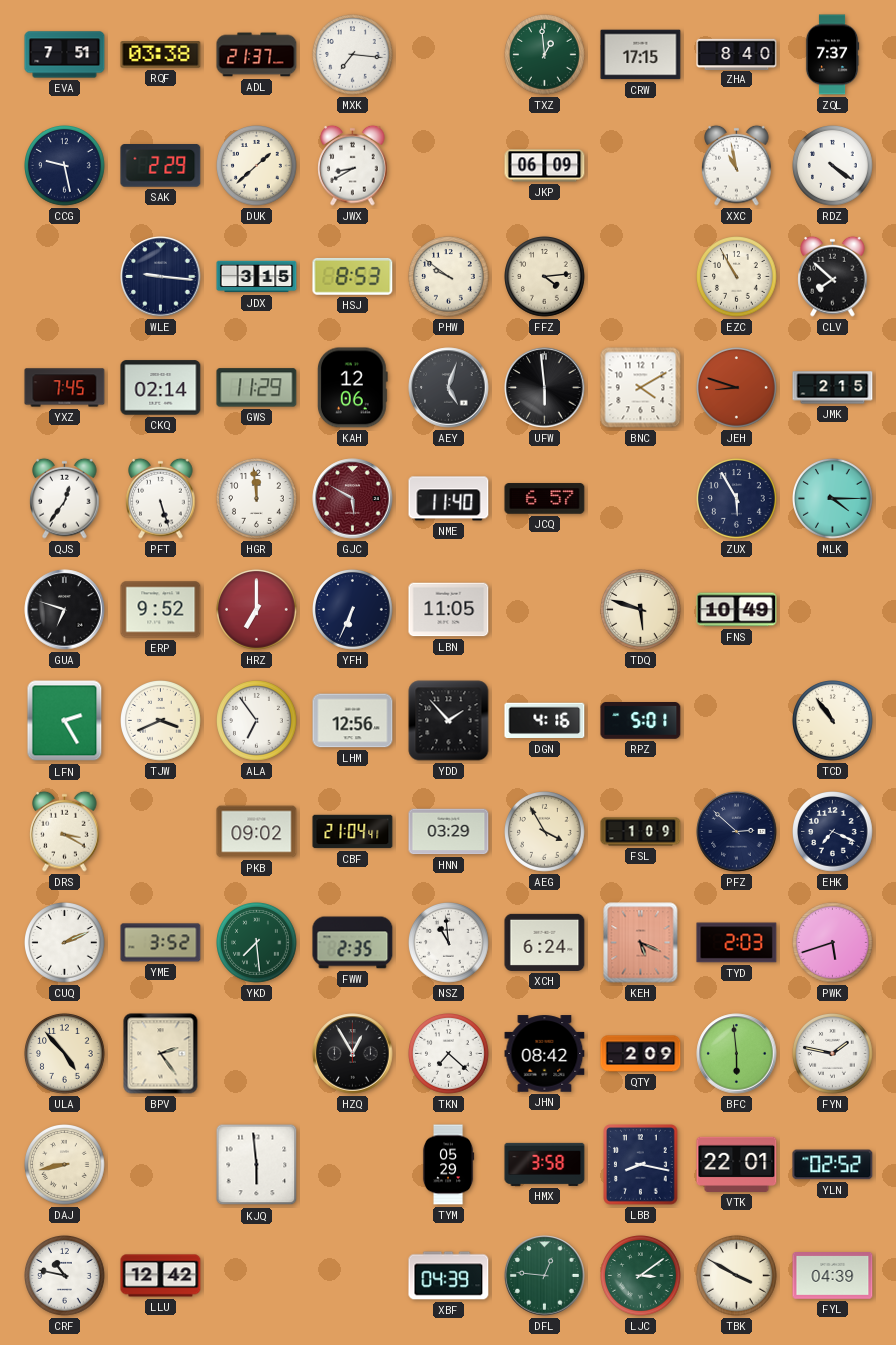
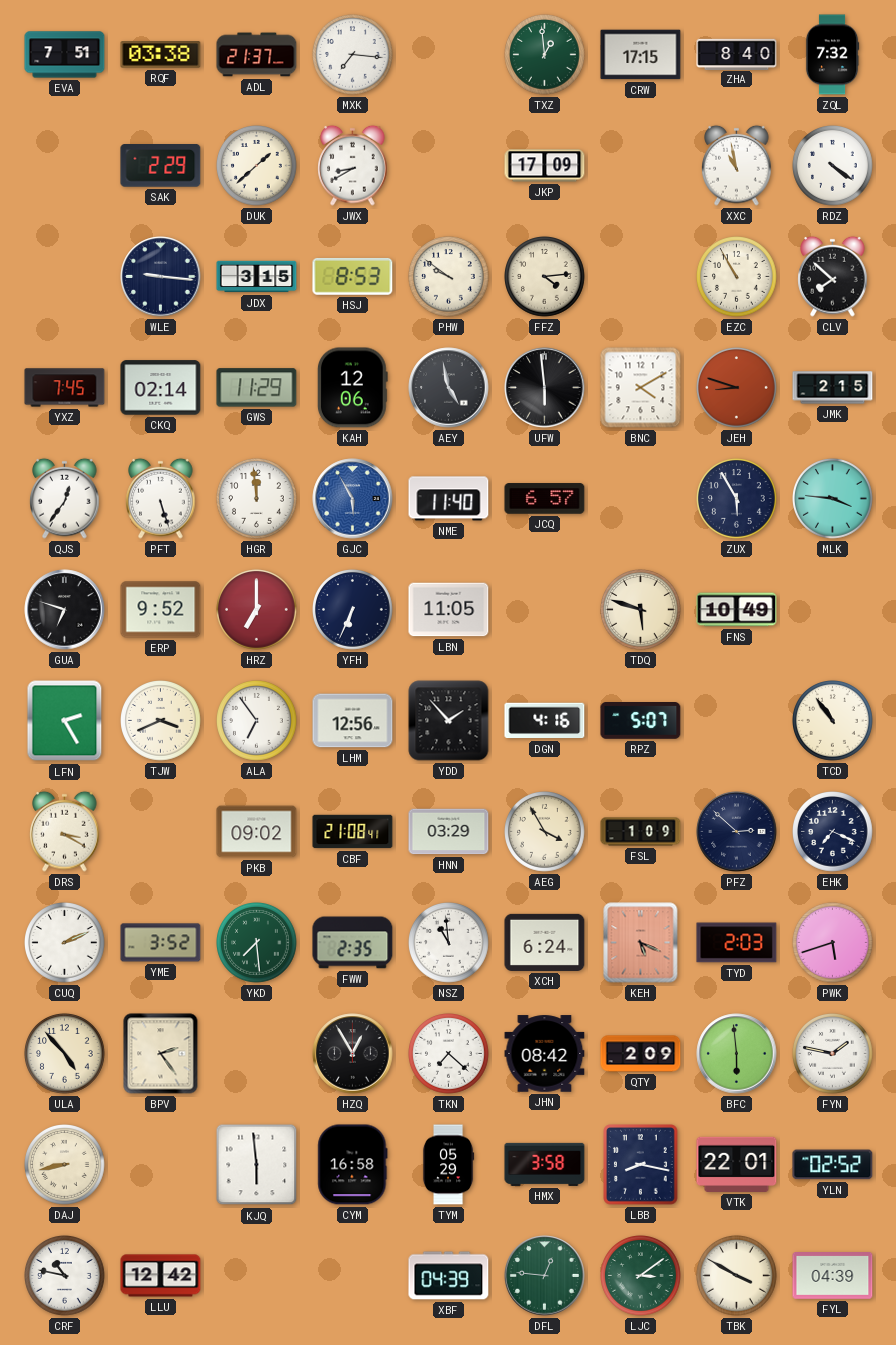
ZQL: 7:37 -> 7:32
CCG: 9:28 -> none
JKP: 06:09 -> 17:09
AEY: 5:03 -> 4:58
GJC: 5:50 -> 5:55
GJC dial: burgundy -> blue
MLK: 4:15 -> 3:46
RPZ: 5:01 -> 5:07
CBF: 21:04 -> 21:08
CYM: none -> 16:58
